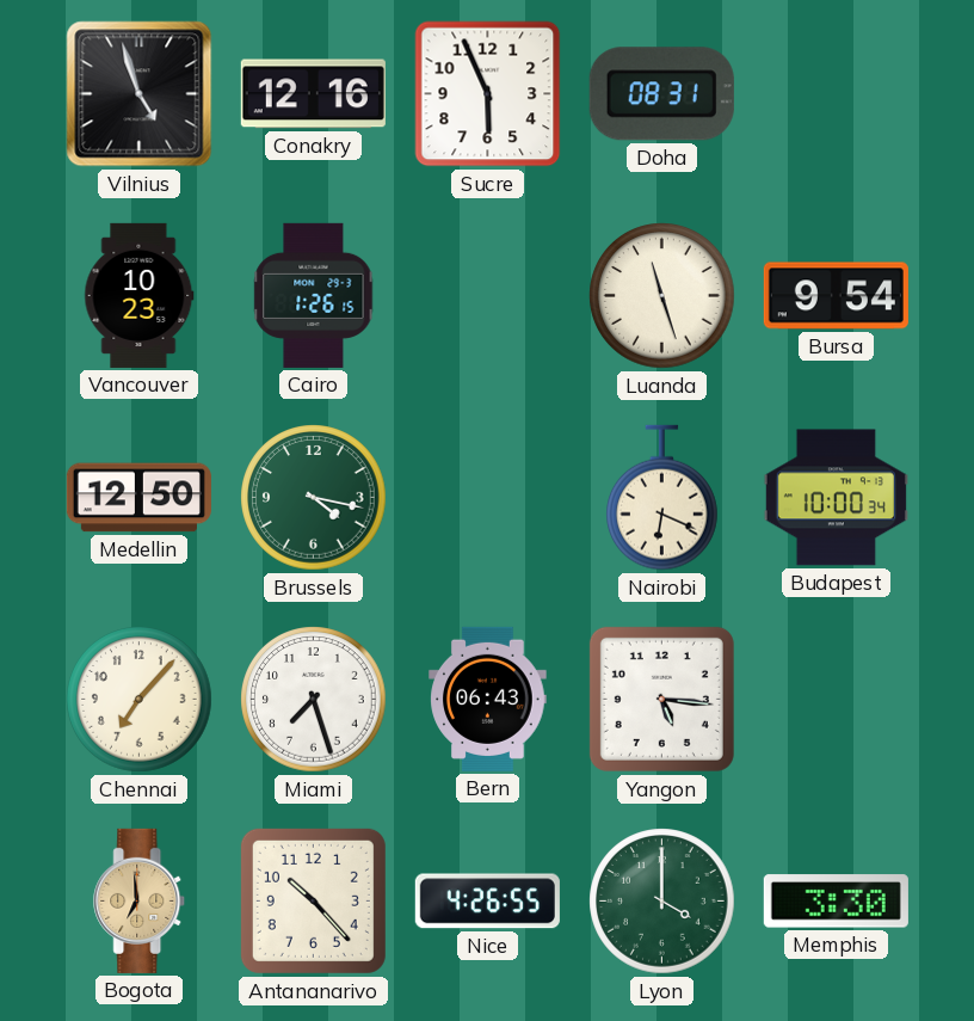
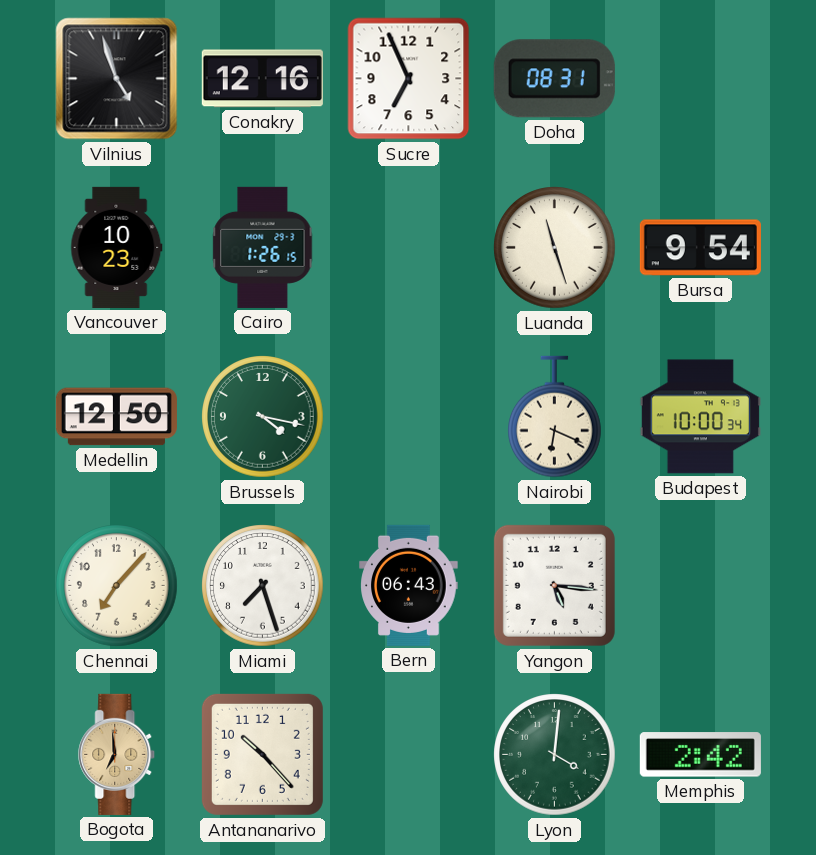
Sucre: 5:56 -> 6:56
Nice: 4:26 -> none
Lyon: 4:00 -> 4:01
Memphis: 3:30 -> 2:42
